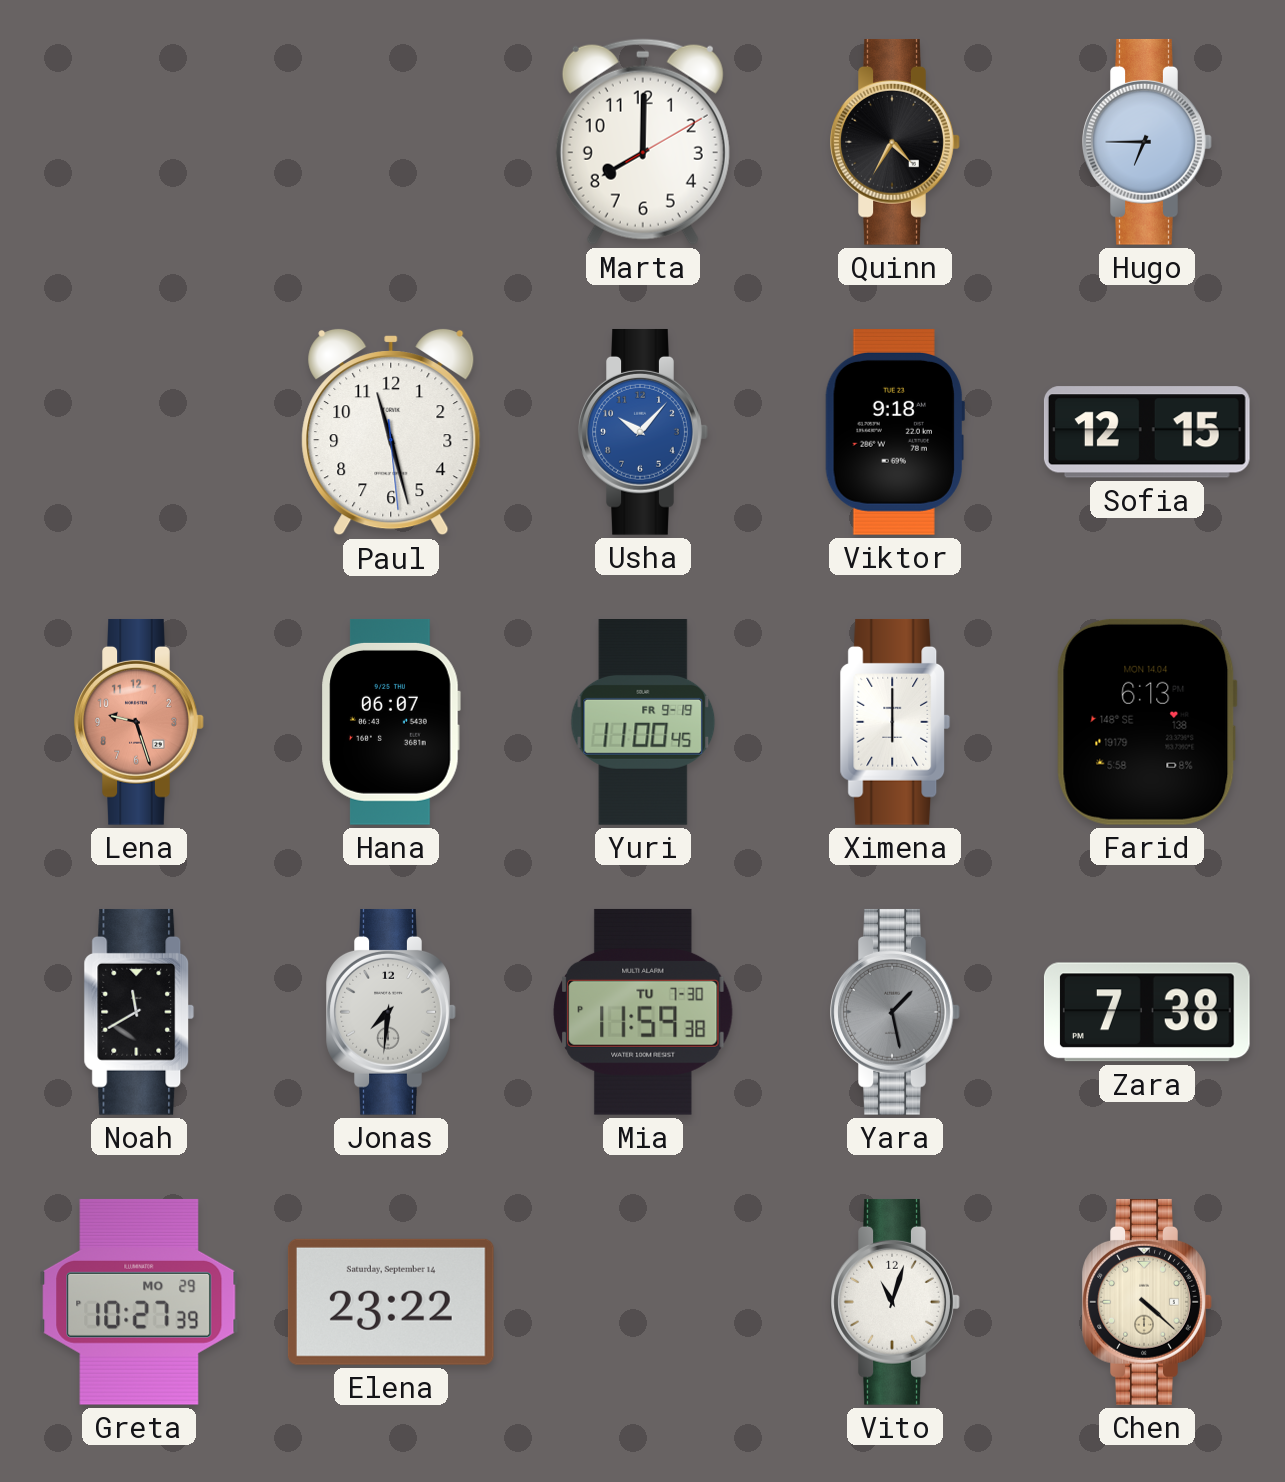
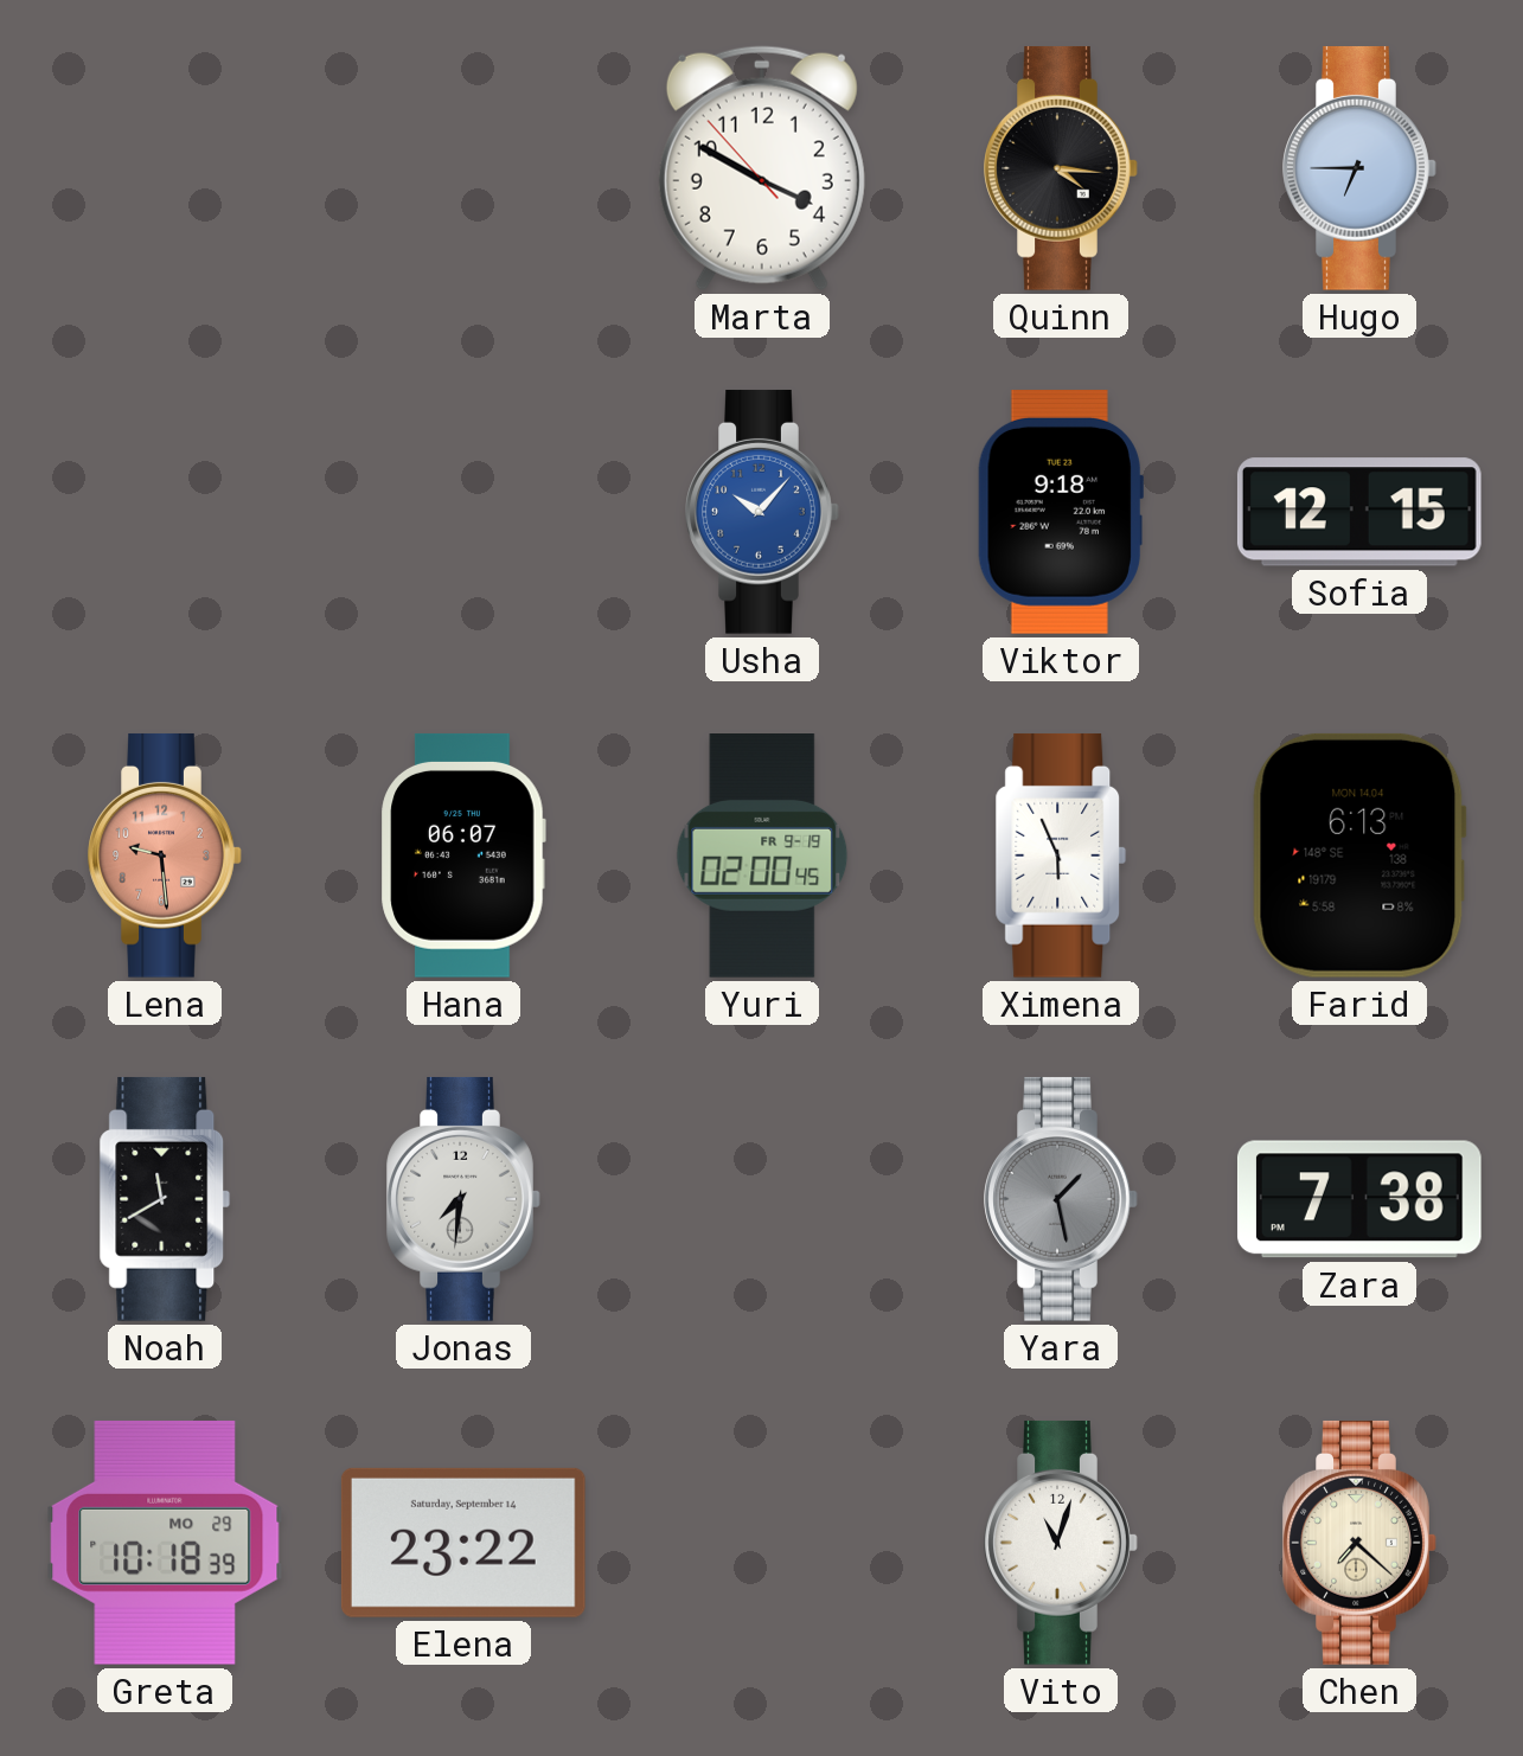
Marta: 8:00 -> 3:49
Quinn: 4:35 -> 4:16
Paul: 11:27 -> none
Lena: 9:27 -> 9:29
Yuri: 11:00 -> 02:00
Ximena: 6:00 -> 5:56
Mia: 11:59 -> none
Greta: 10:27 -> 10:18
Chen: 4:22 -> 7:22
